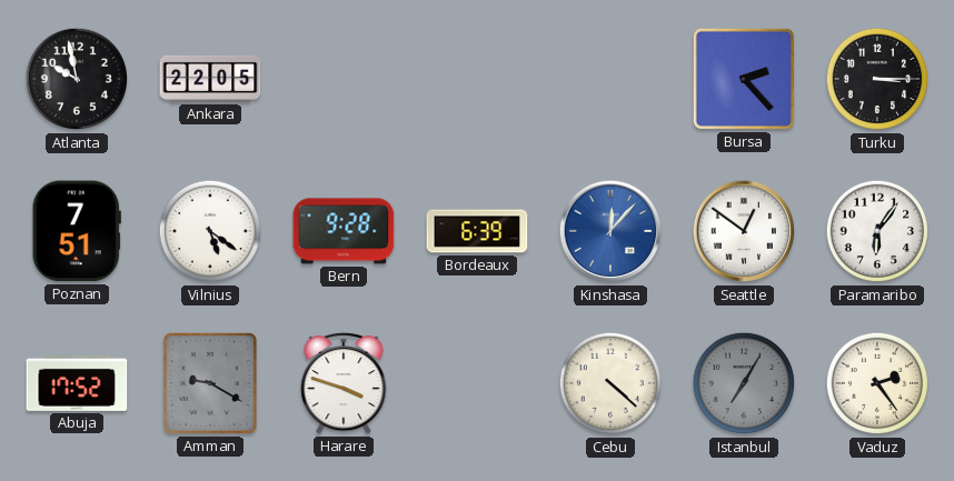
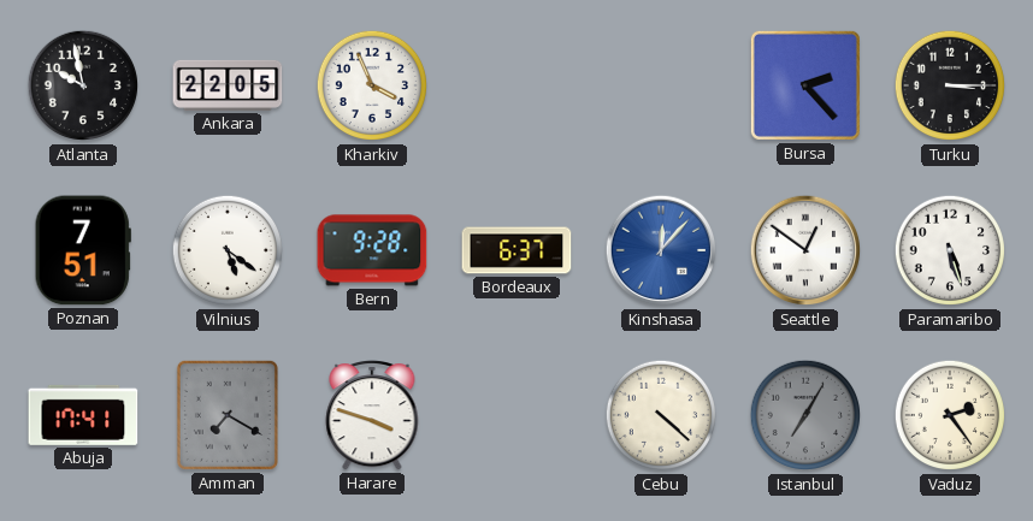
Kharkiv: none -> 3:56
Bordeaux: 6:39 -> 6:37
Paramaribo: 6:06 -> 5:27
Abuja: 17:52 -> 17:41
Amman: 9:20 -> 7:20
